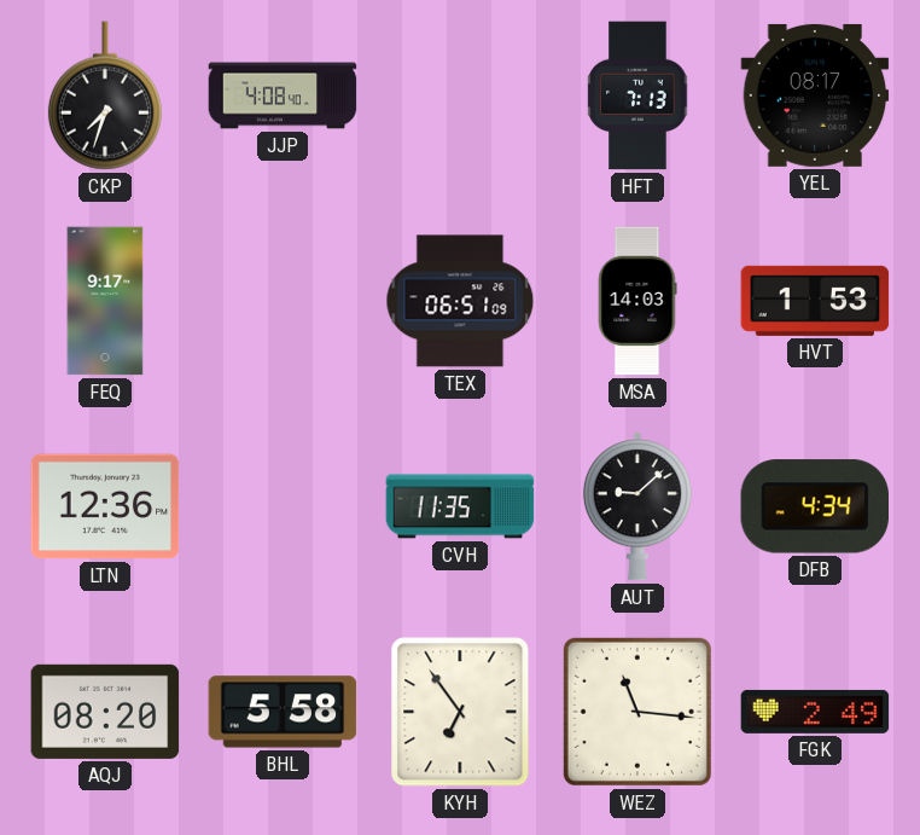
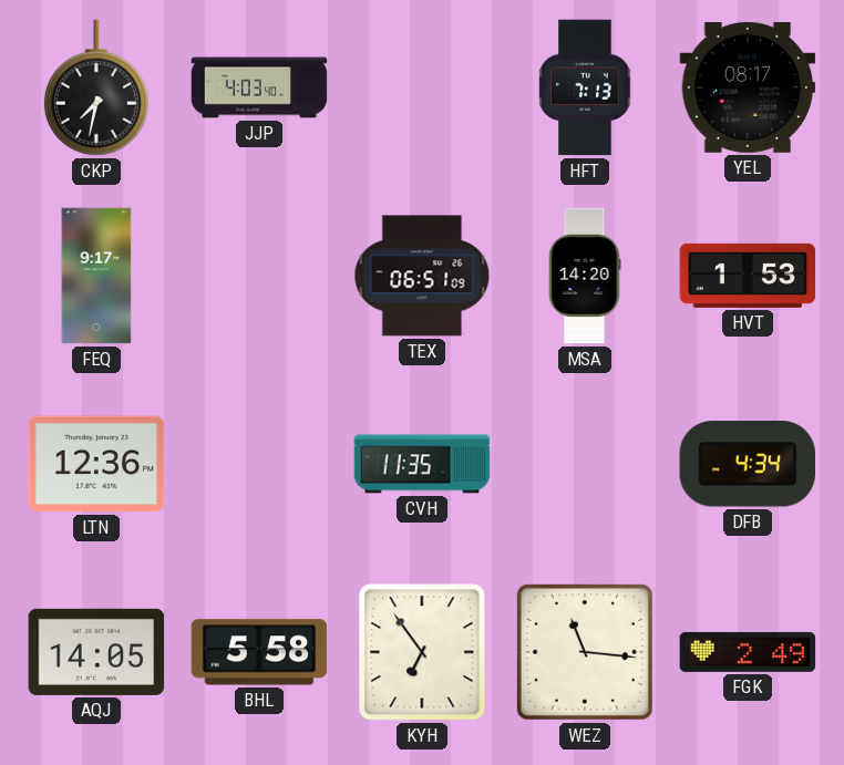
CKP: 7:33 -> 7:32
JJP: 4:08 -> 4:03
MSA: 14:03 -> 14:20
AUT: 9:08 -> none
AQJ: 08:20 -> 14:05
